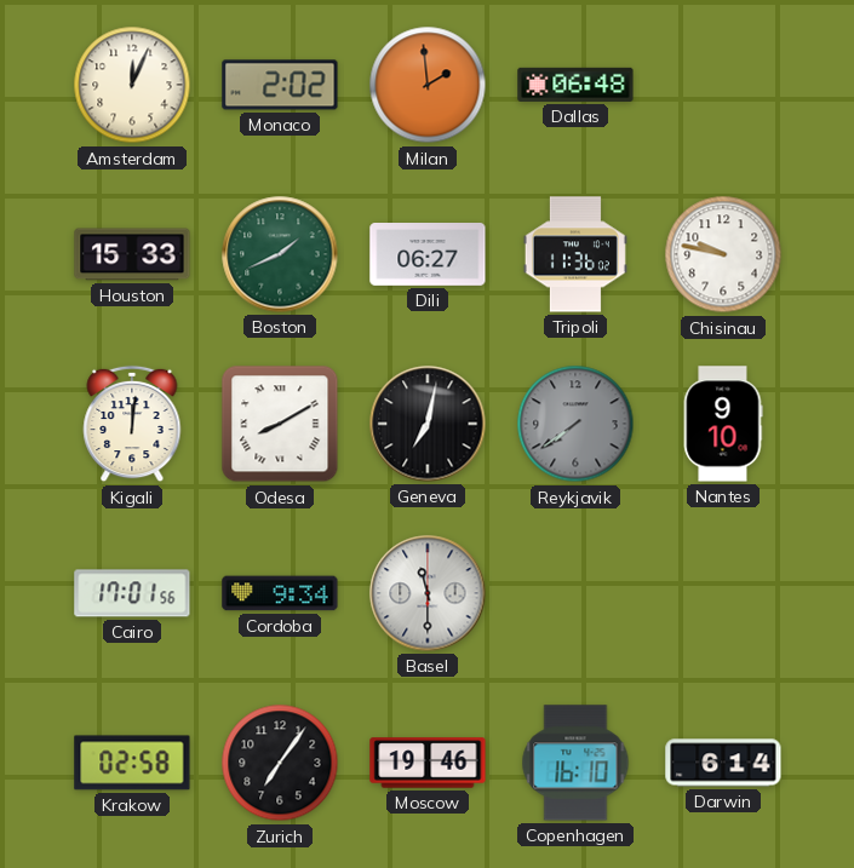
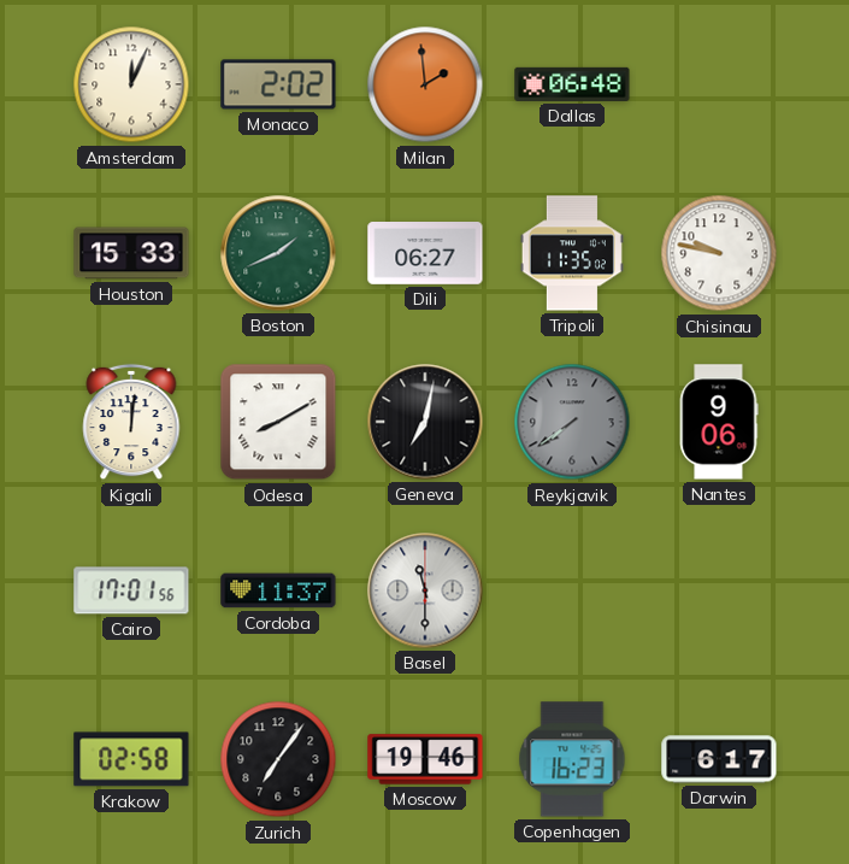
Tripoli: 11:36 -> 11:35
Nantes: 9:10 -> 9:06
Cordoba: 9:34 -> 11:37
Copenhagen: 16:10 -> 16:23
Darwin: 6:14 -> 6:17
